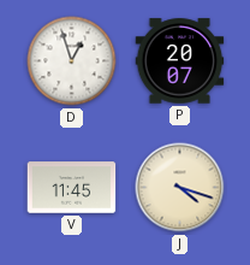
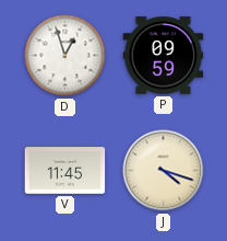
P: 20:07 -> 09:59
